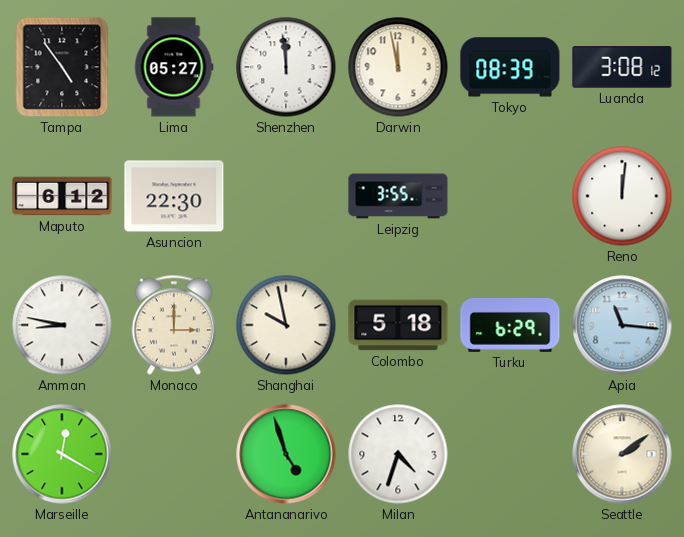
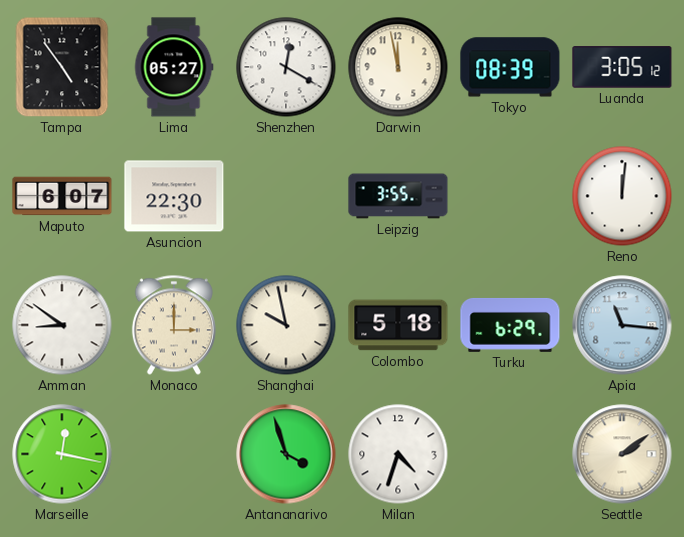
Shenzhen: 11:59 -> 12:20
Luanda: 3:08 -> 3:05
Maputo: 6:12 -> 6:07
Amman: 8:47 -> 8:51
Marseille: 12:20 -> 12:17
Antananarivo: 4:57 -> 3:57
